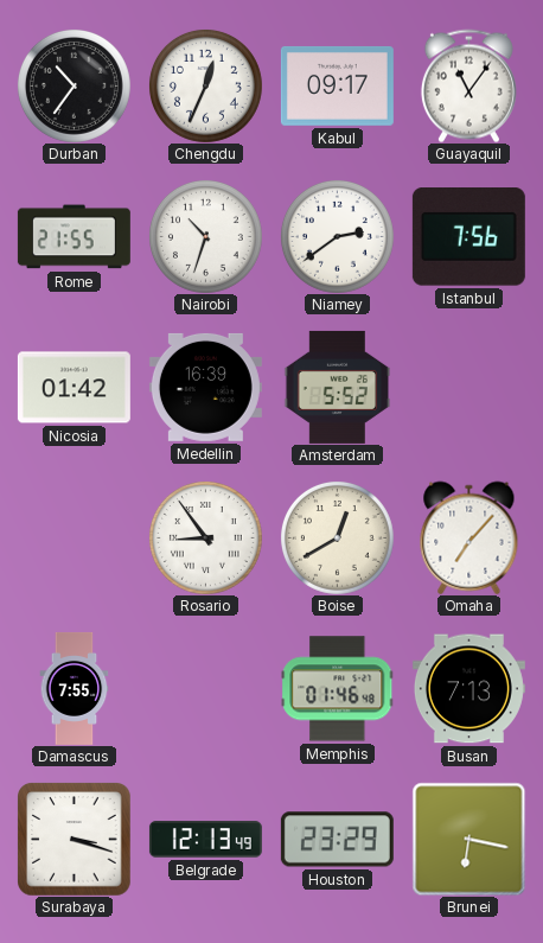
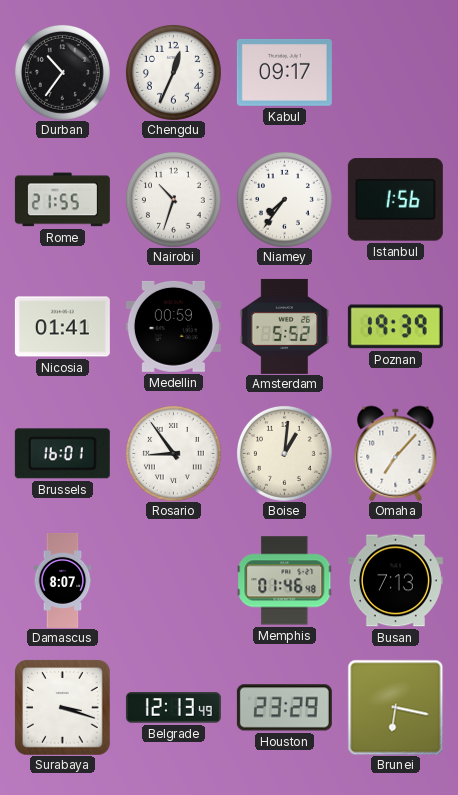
Guayaquil: 11:06 -> none
Niamey: 2:39 -> 7:36
Istanbul: 7:56 -> 1:56
Nicosia: 01:42 -> 01:41
Medellin: 16:39 -> 00:59
Poznan: none -> 19:39
Brussels: none -> 16:01
Boise: 12:40 -> 1:01
Damascus: 7:55 -> 8:07
